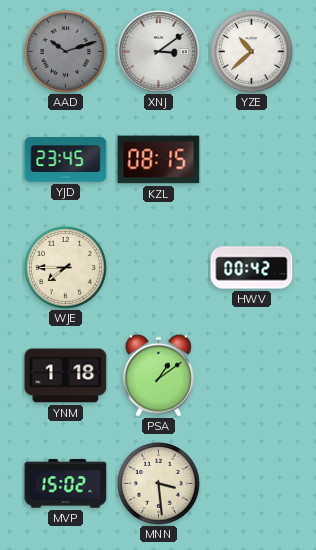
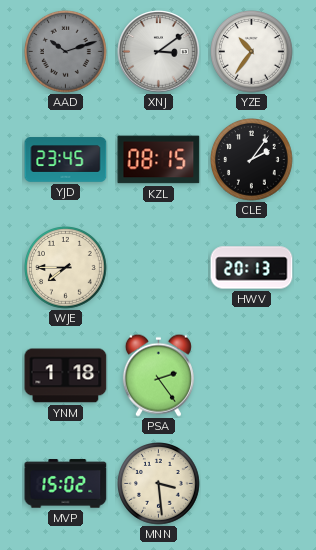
YZE: 10:38 -> 10:36
CLE: none -> 2:06
HWV: 00:42 -> 20:13
PSA: 1:09 -> 2:24
